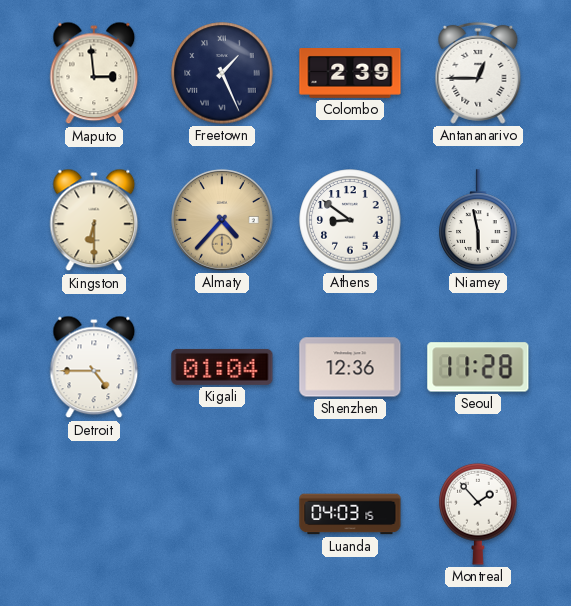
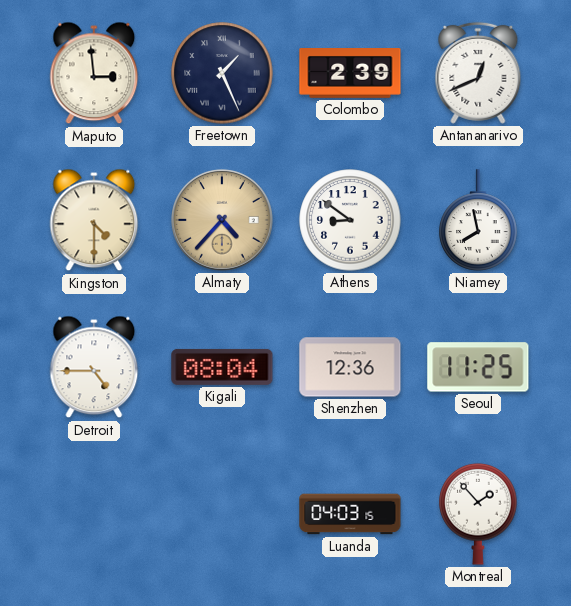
Antananarivo: 12:45 -> 12:41
Kingston: 6:30 -> 4:30
Niamey: 5:58 -> 7:58
Kigali: 01:04 -> 08:04
Seoul: 11:28 -> 11:25
